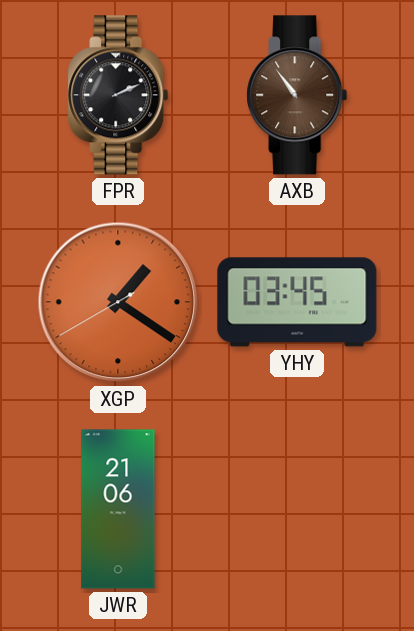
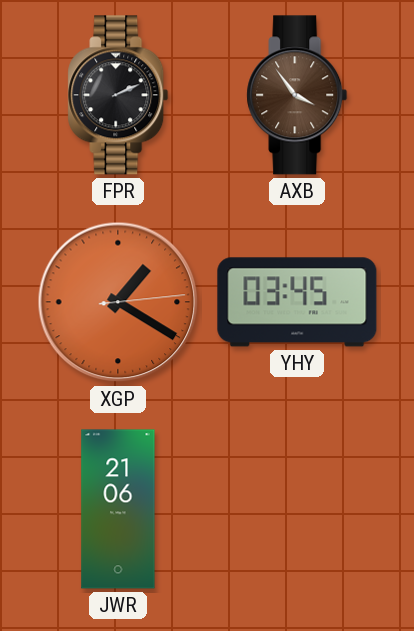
AXB: 10:54 -> 3:54
XGP: 1:20:40 -> 1:20:14
